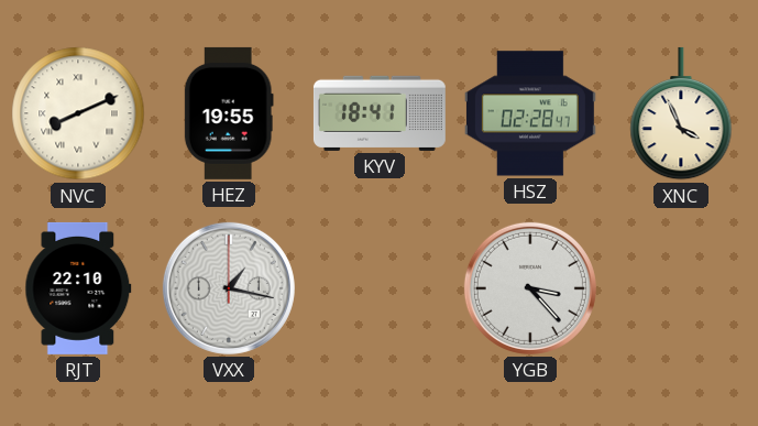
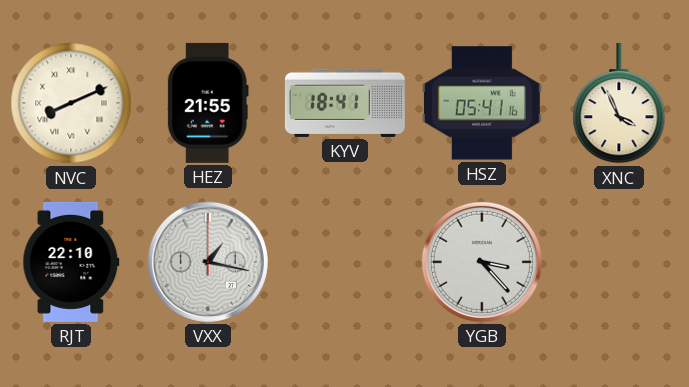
HEZ: 19:55 -> 21:55
HSZ: 02:28 -> 05:41
